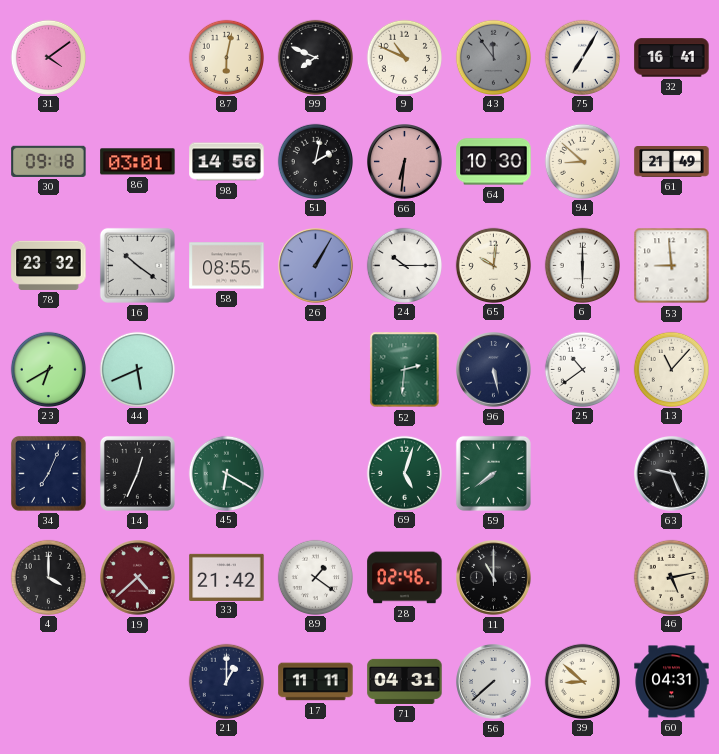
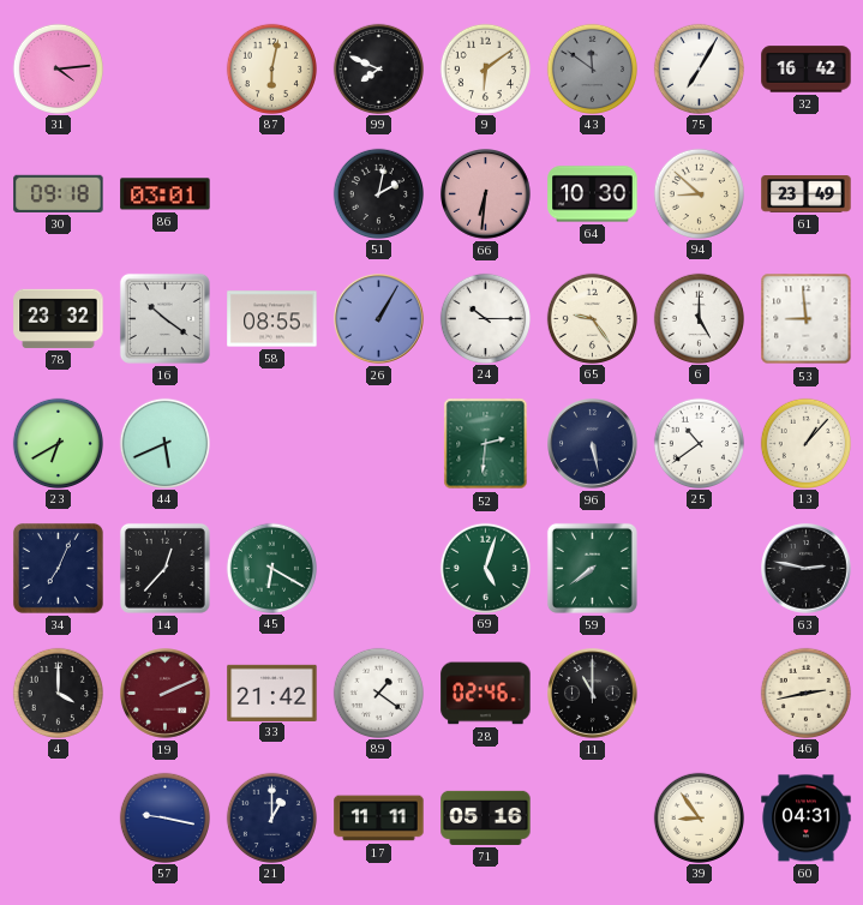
31: 4:09 -> 4:14
9: 10:49 -> 6:09
43: 11:54 -> 11:51
32: 16:41 -> 16:42
98: 14:56 -> none
61: 21:49 -> 23:49
65: 10:01 -> 9:24
6: 6:00 -> 5:00
13: 11:07 -> 1:07
14: 12:34 -> 12:37
63: 9:26 -> 2:47
19: 4:38 -> 2:11
46: 5:13 -> 2:43
57: none -> 9:17
71: 04:31 -> 05:16
56: 7:38 -> none
39: 8:52 -> 8:54
